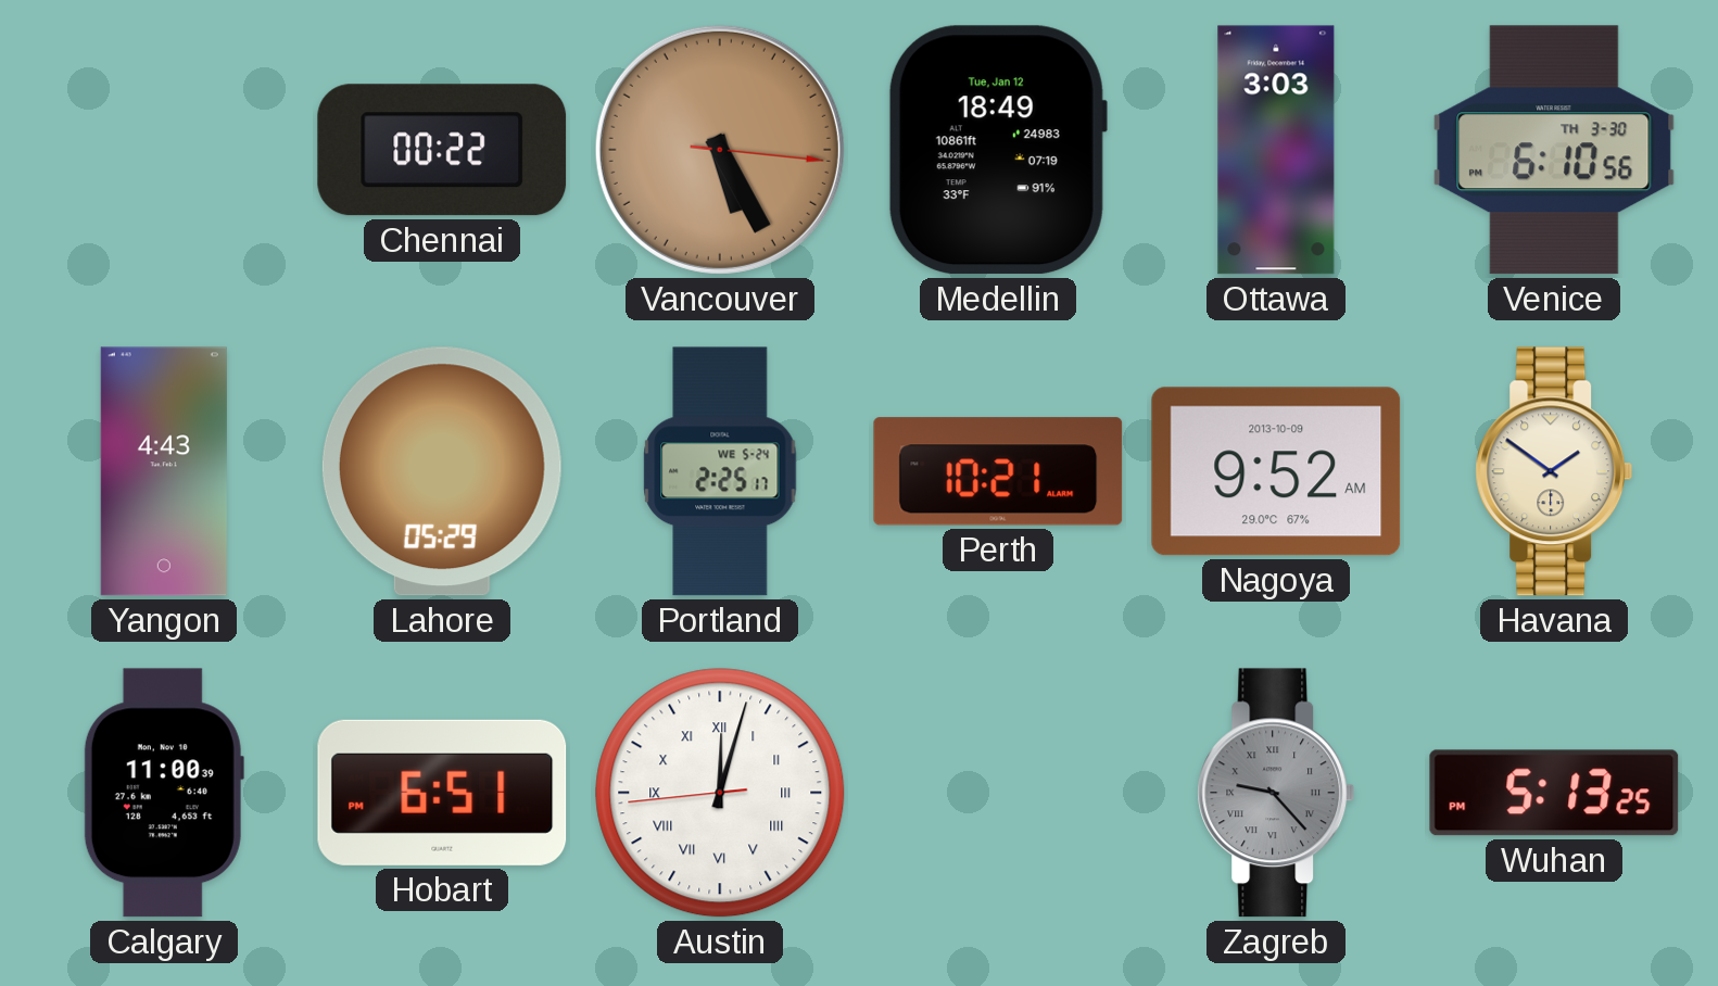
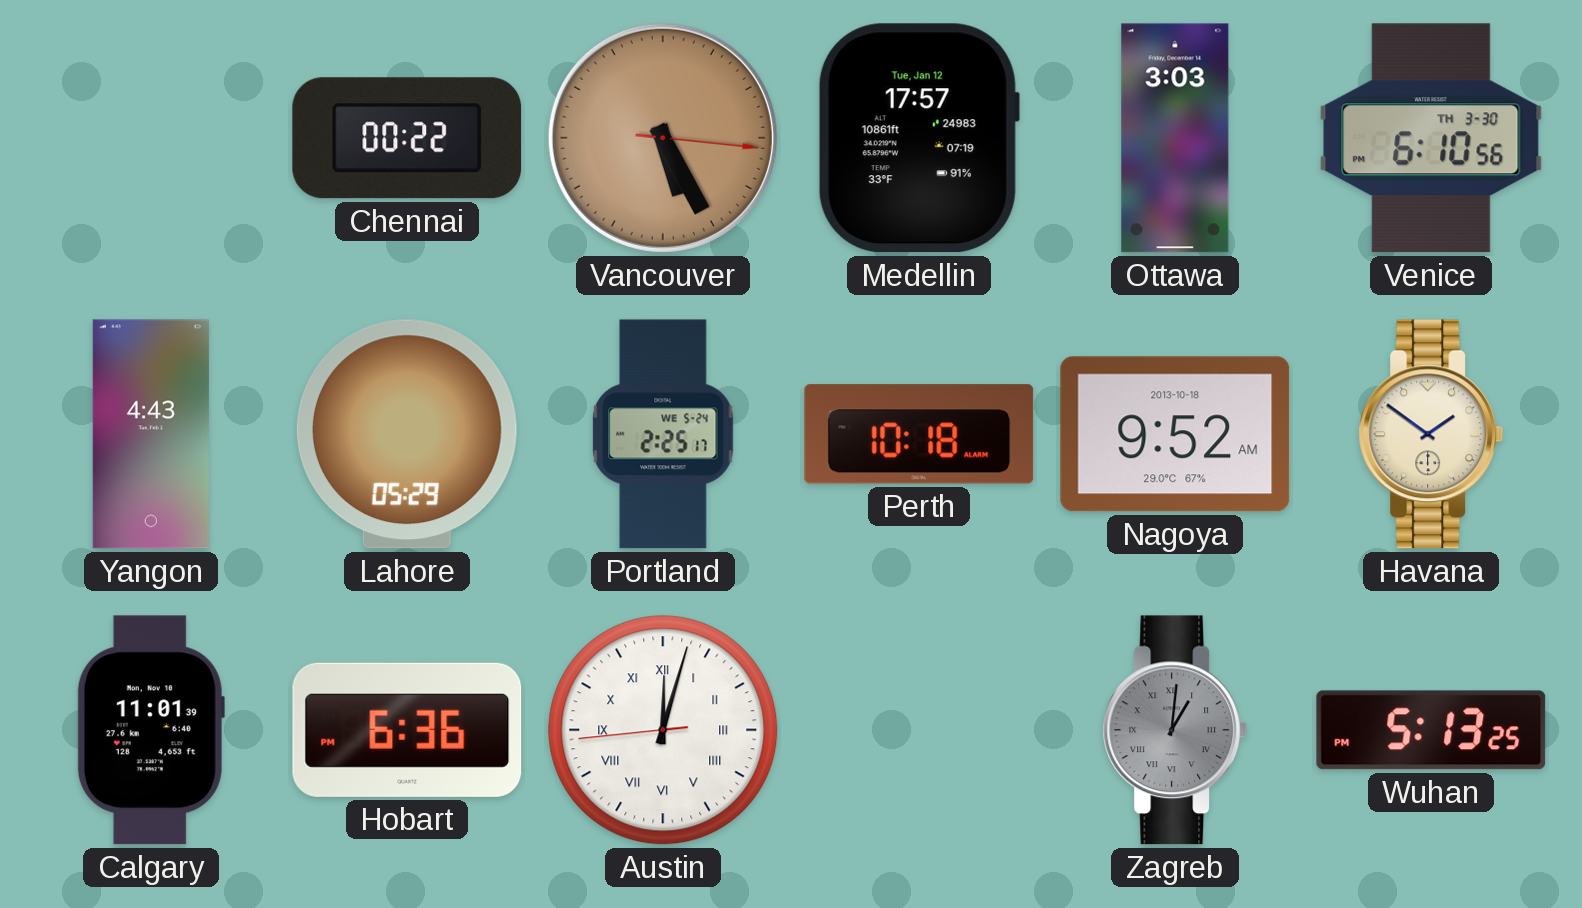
Medellin: 18:49 -> 17:57
Perth: 10:21 -> 10:18
Nagoya date: 2013-10-09 -> 2013-10-18
Calgary: 11:00 -> 11:01
Hobart: 6:51 -> 6:36
Zagreb: 9:23 -> 1:01
